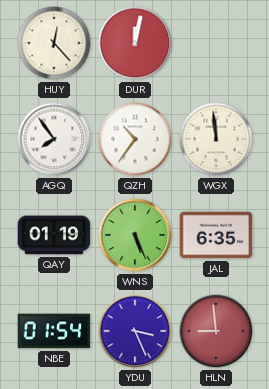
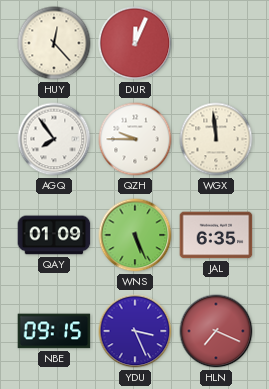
DUR: 12:02 -> 12:04
QZH: 10:36 -> 9:45
QAY: 01:19 -> 01:09
NBE: 01:54 -> 09:15
HLN: 8:59 -> 7:19
